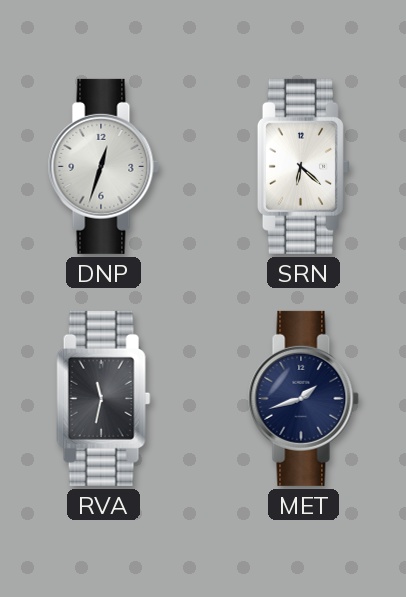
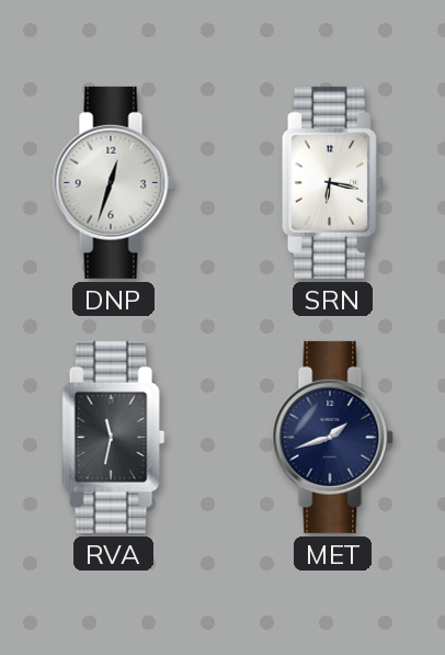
SRN: 6:22 -> 6:17
